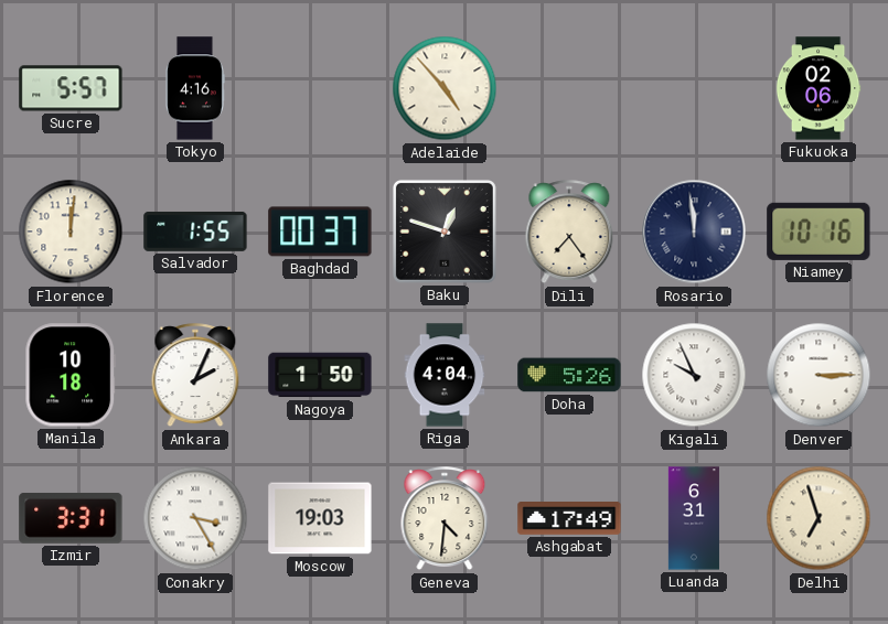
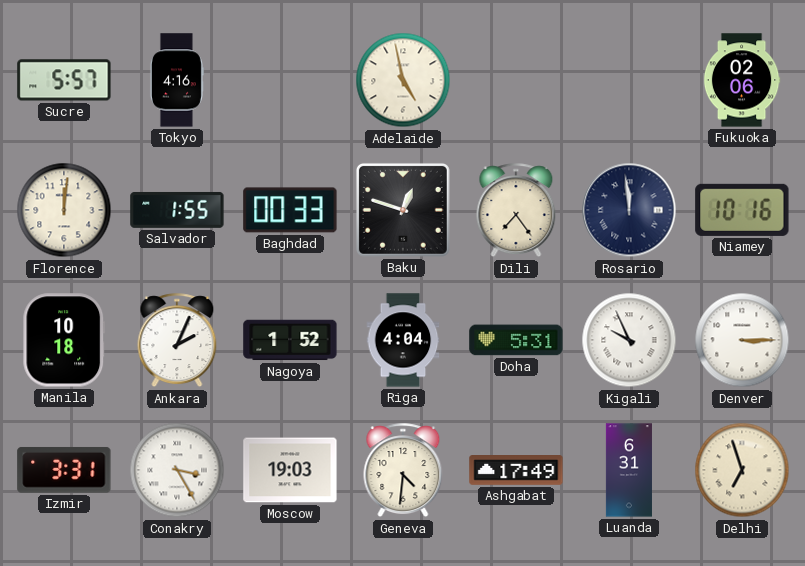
Adelaide: 4:53 -> 4:58
Baghdad: 00:37 -> 00:33
Nagoya: 1:50 -> 1:52
Doha: 5:26 -> 5:31
